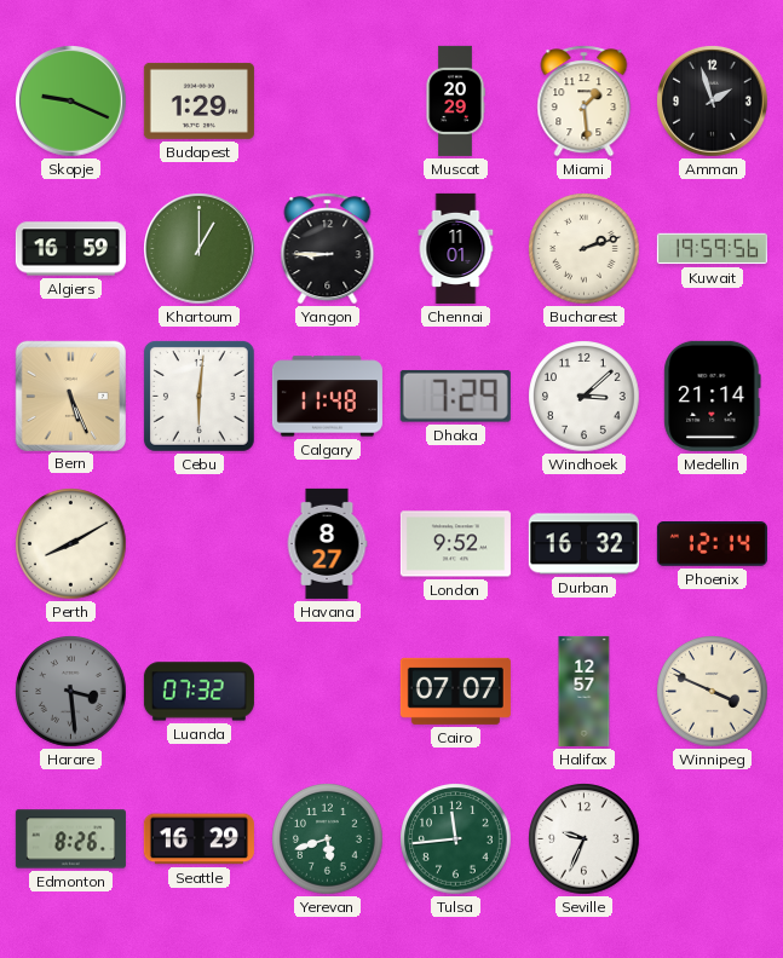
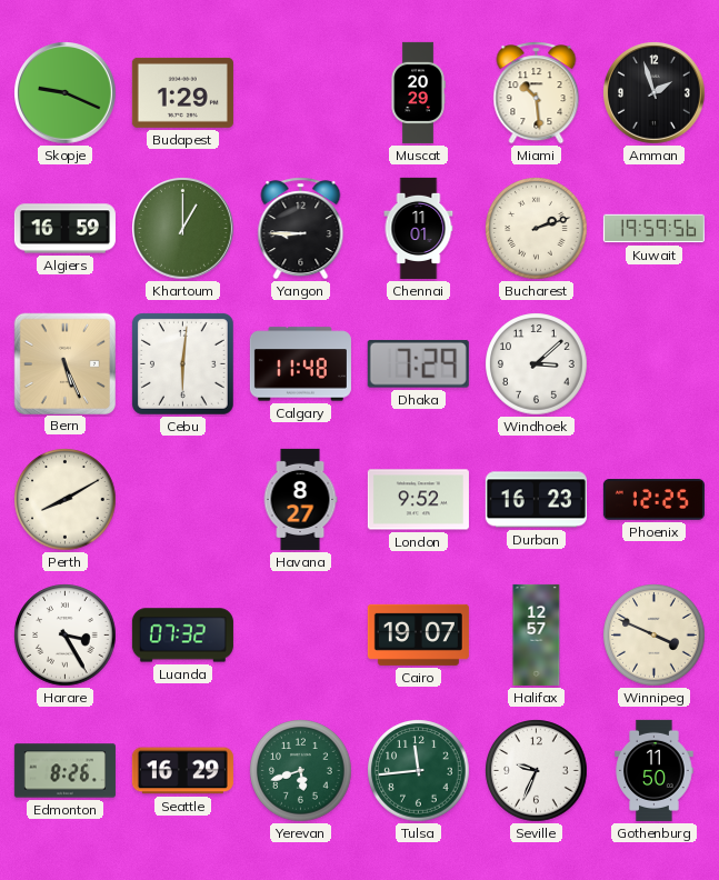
Miami: 1:29 -> 10:29
Medellin: 21:14 -> none
Durban: 16:32 -> 16:23
Phoenix: 12:14 -> 12:25
Harare: 3:29 -> 3:25
Harare dial: grey -> white
Cairo: 07:07 -> 19:07
Gothenburg: none -> 11:50
